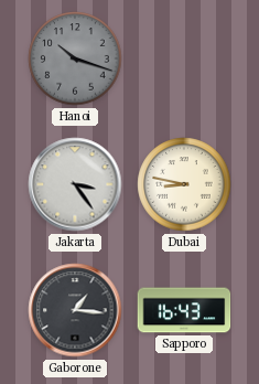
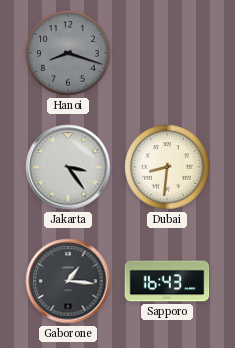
Hanoi: 10:18 -> 8:18
Dubai: 8:47 -> 8:31
